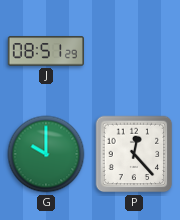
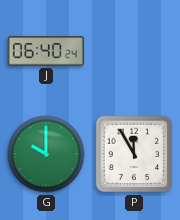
J: 08:51 -> 06:40
P: 12:23 -> 11:55
